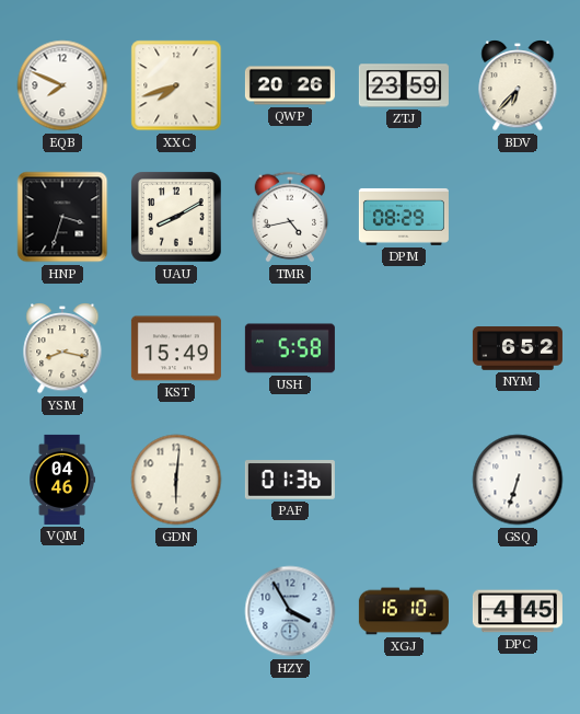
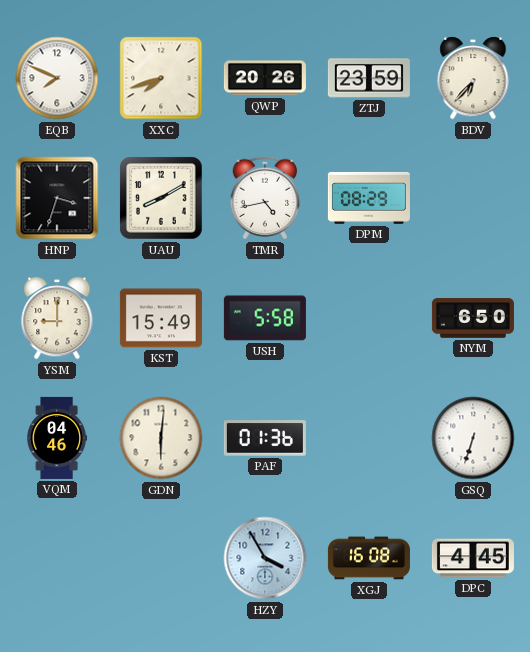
YSM: 8:17 -> 9:00
NYM: 6:52 -> 6:50
XGJ: 16:10 -> 16:08
